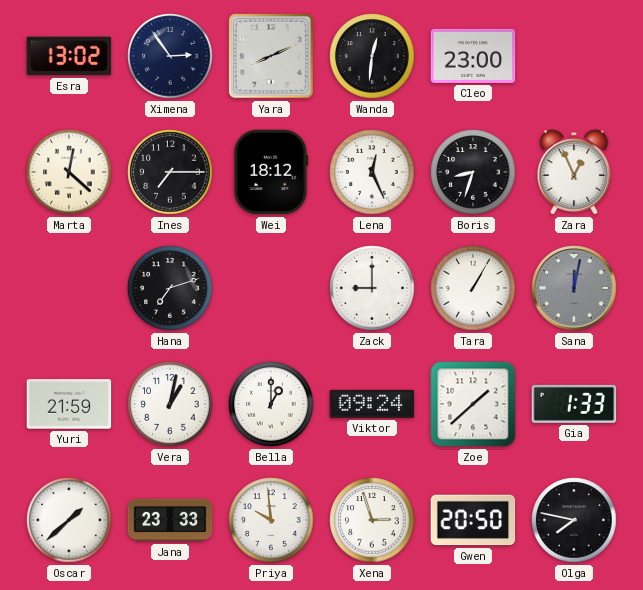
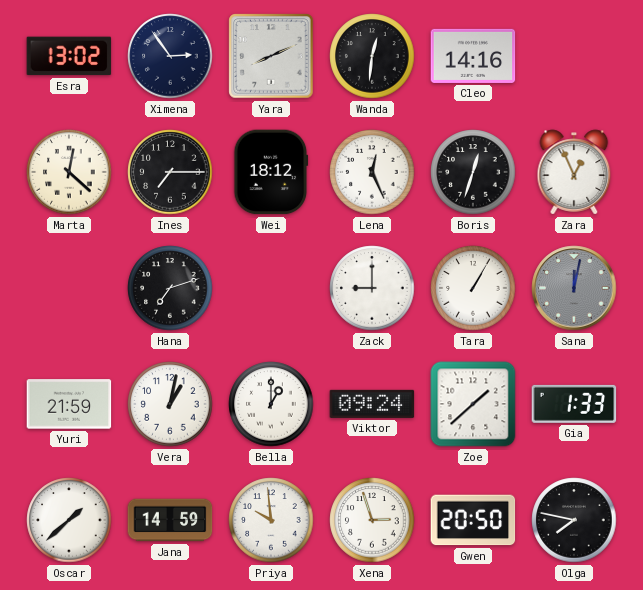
Cleo: 23:00 -> 14:16
Boris: 8:33 -> 12:33
Jana: 23:33 -> 14:59
